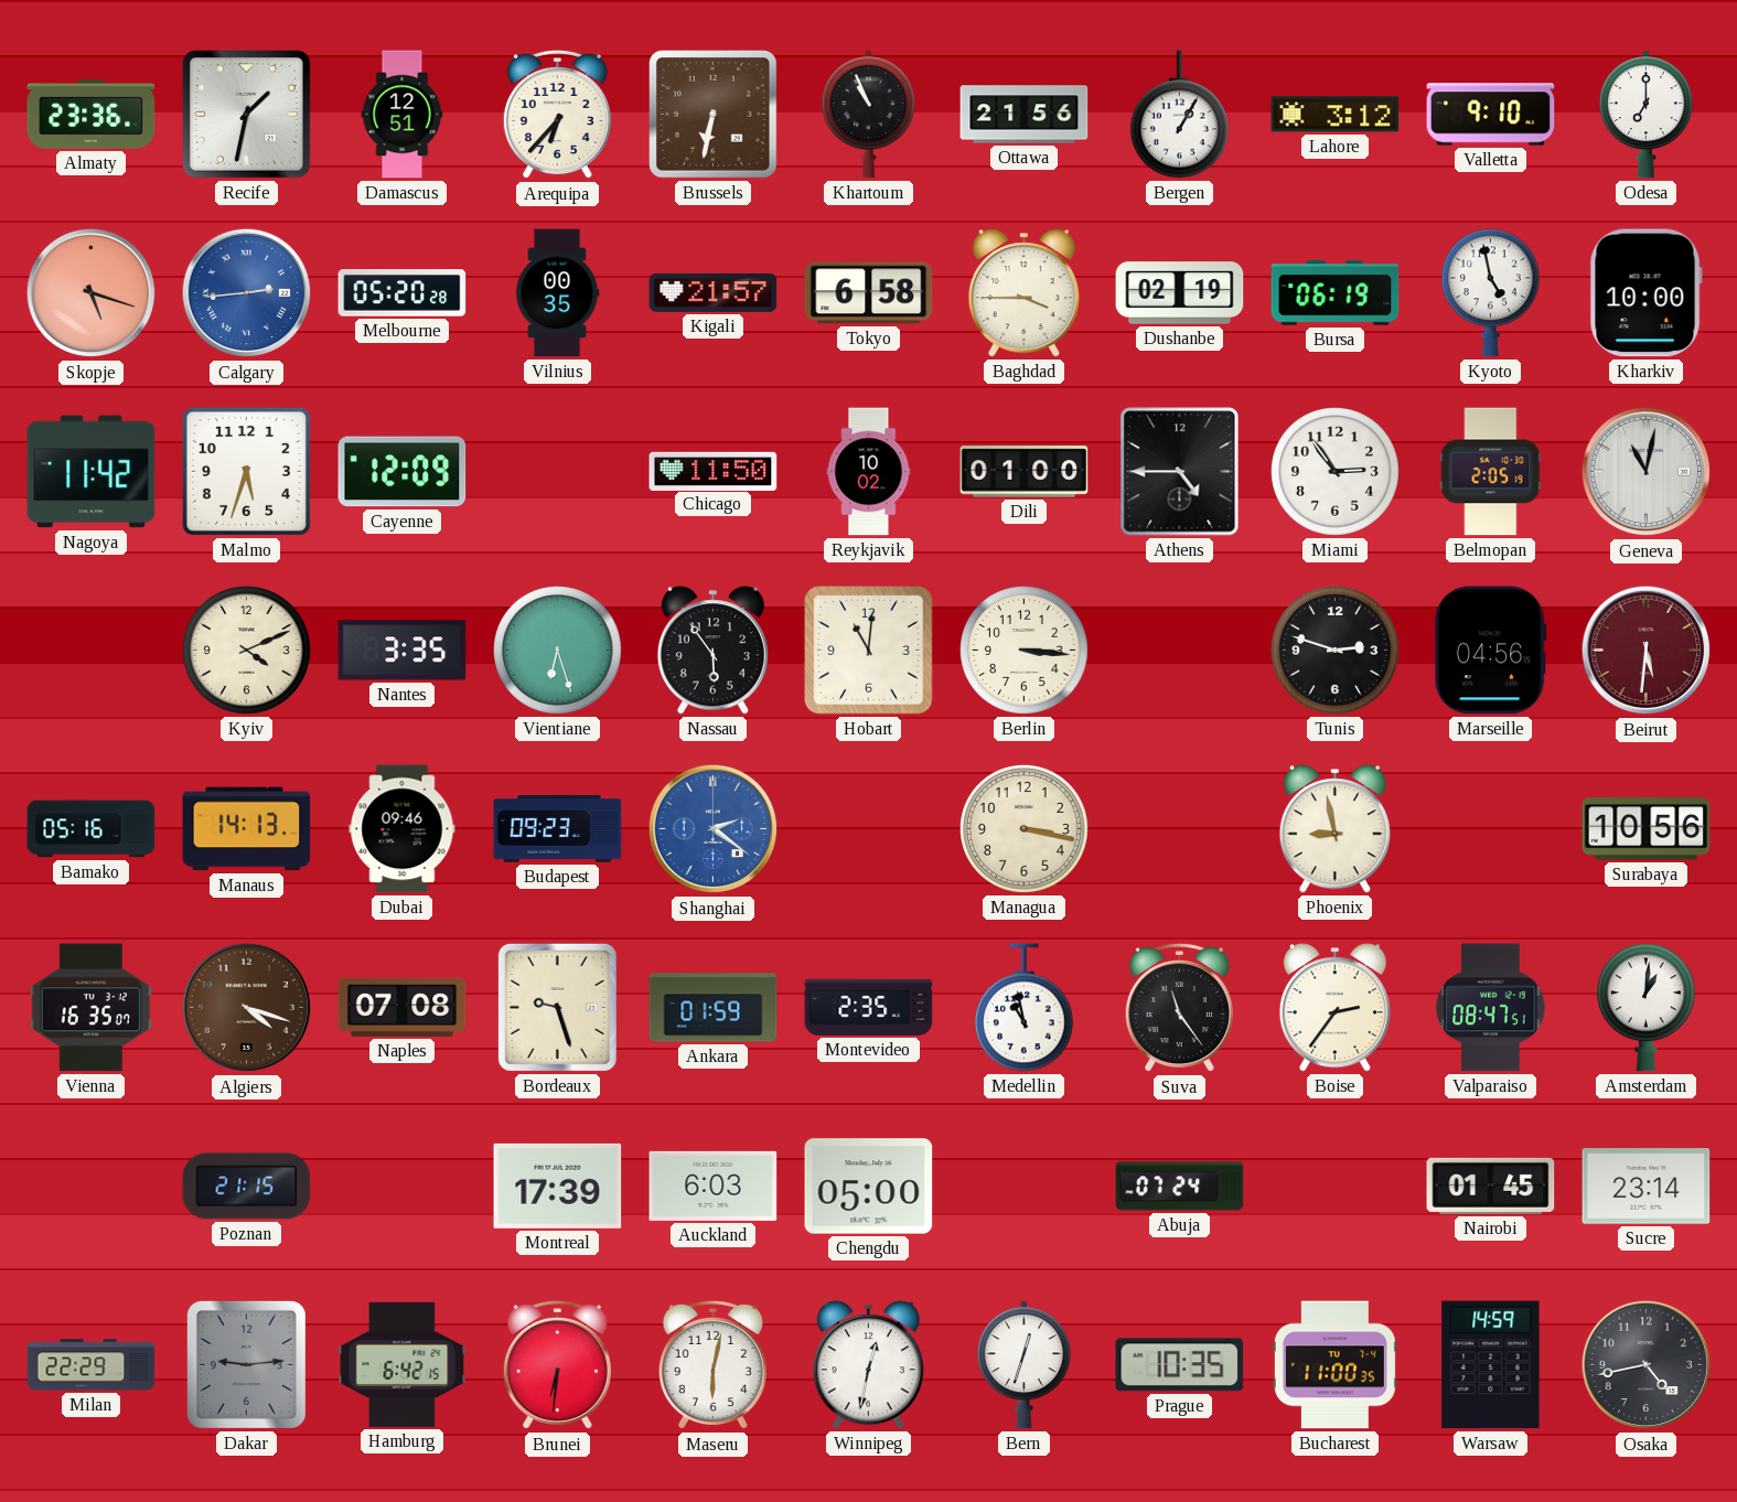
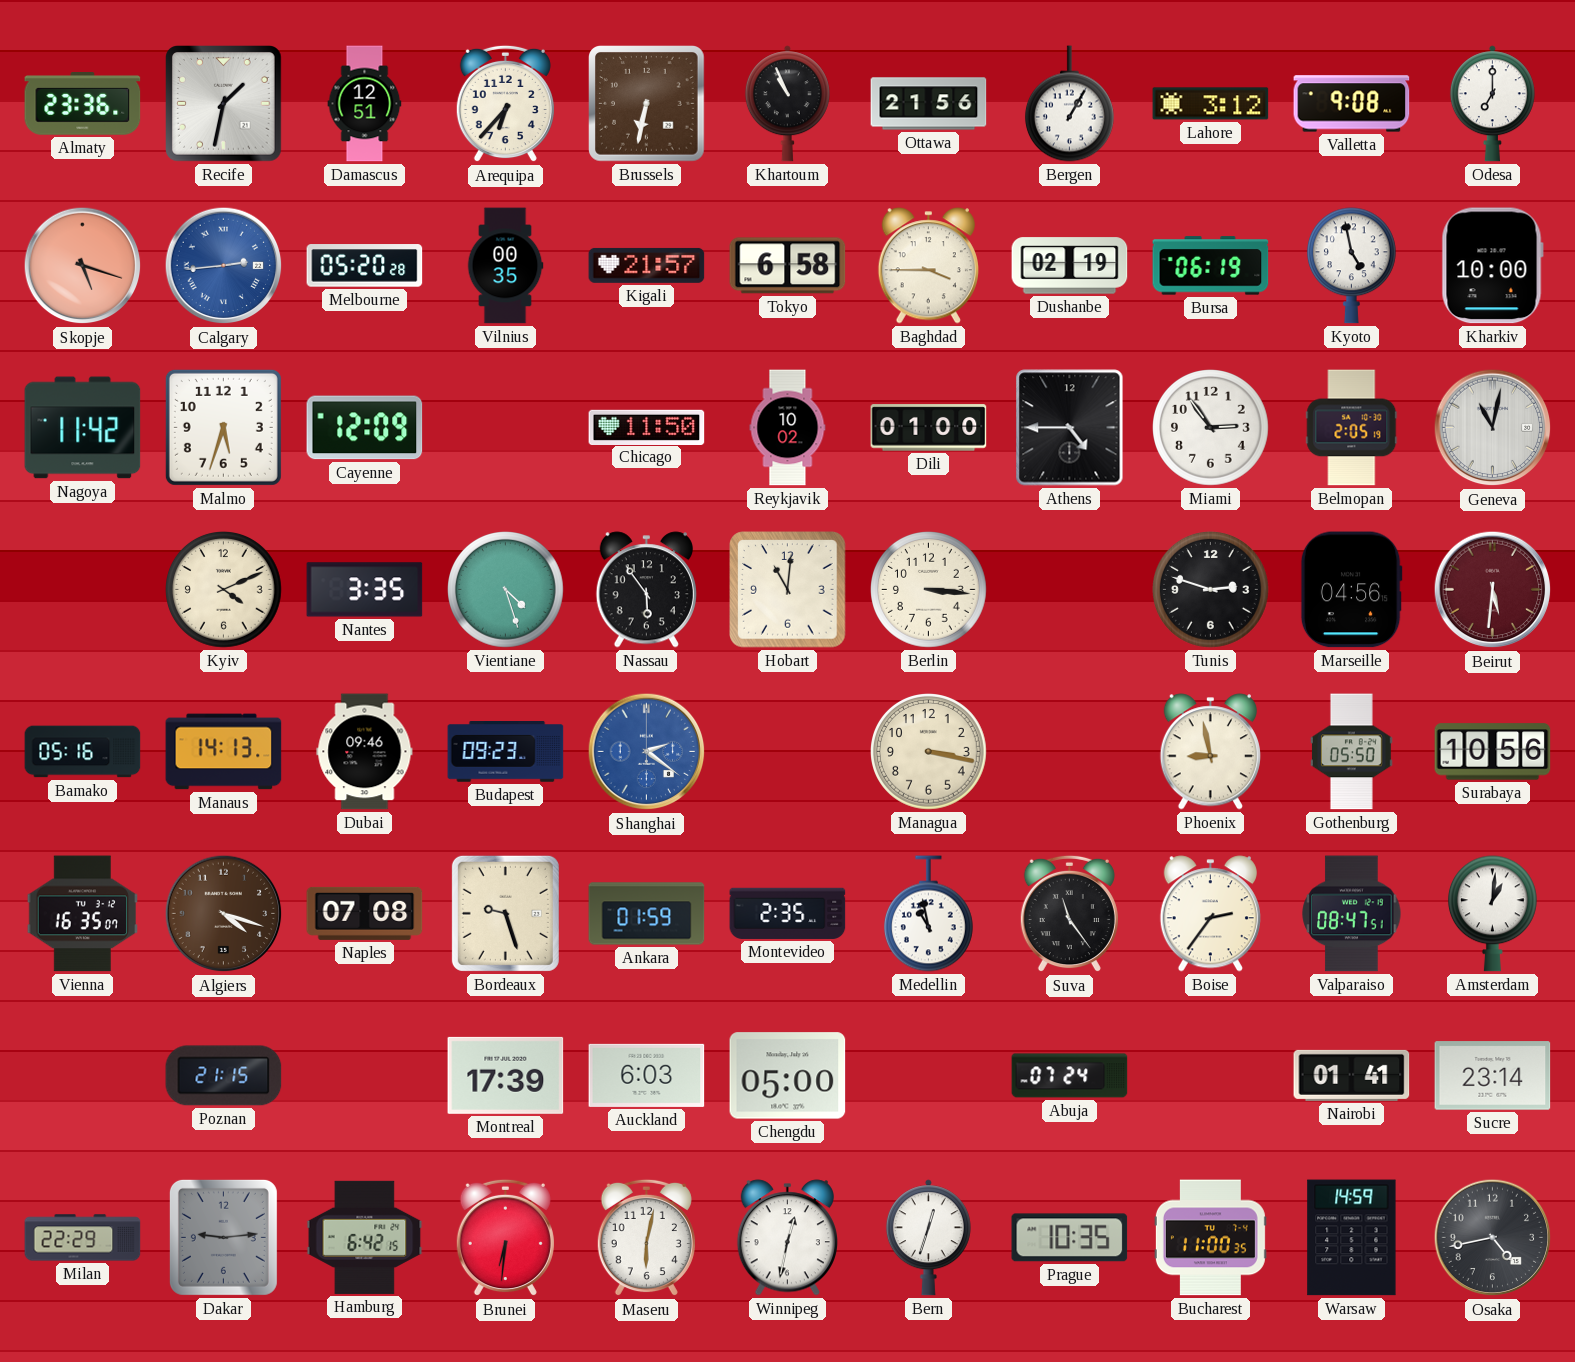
Valletta: 9:10 -> 9:08
Vientiane: 6:27 -> 4:27
Gothenburg: none -> 05:50
Nairobi: 01:45 -> 01:41
